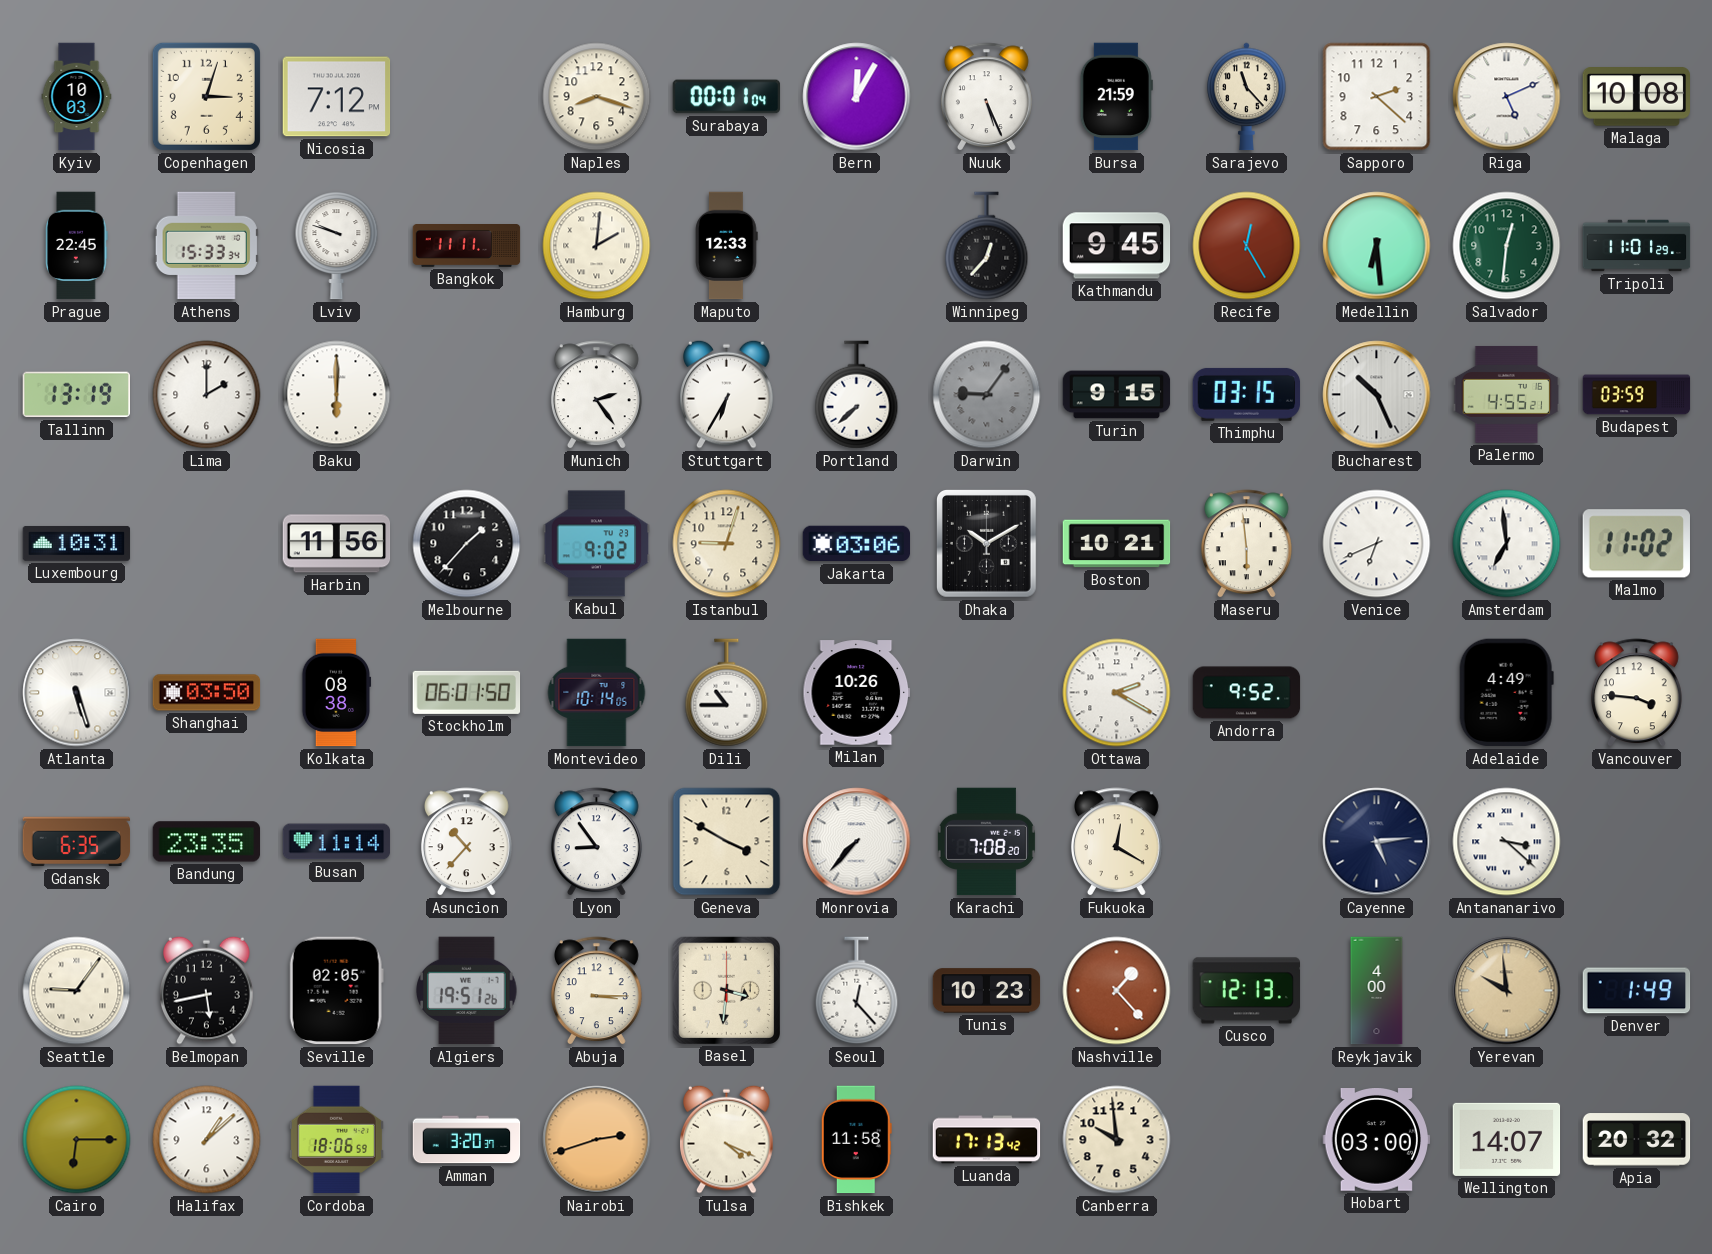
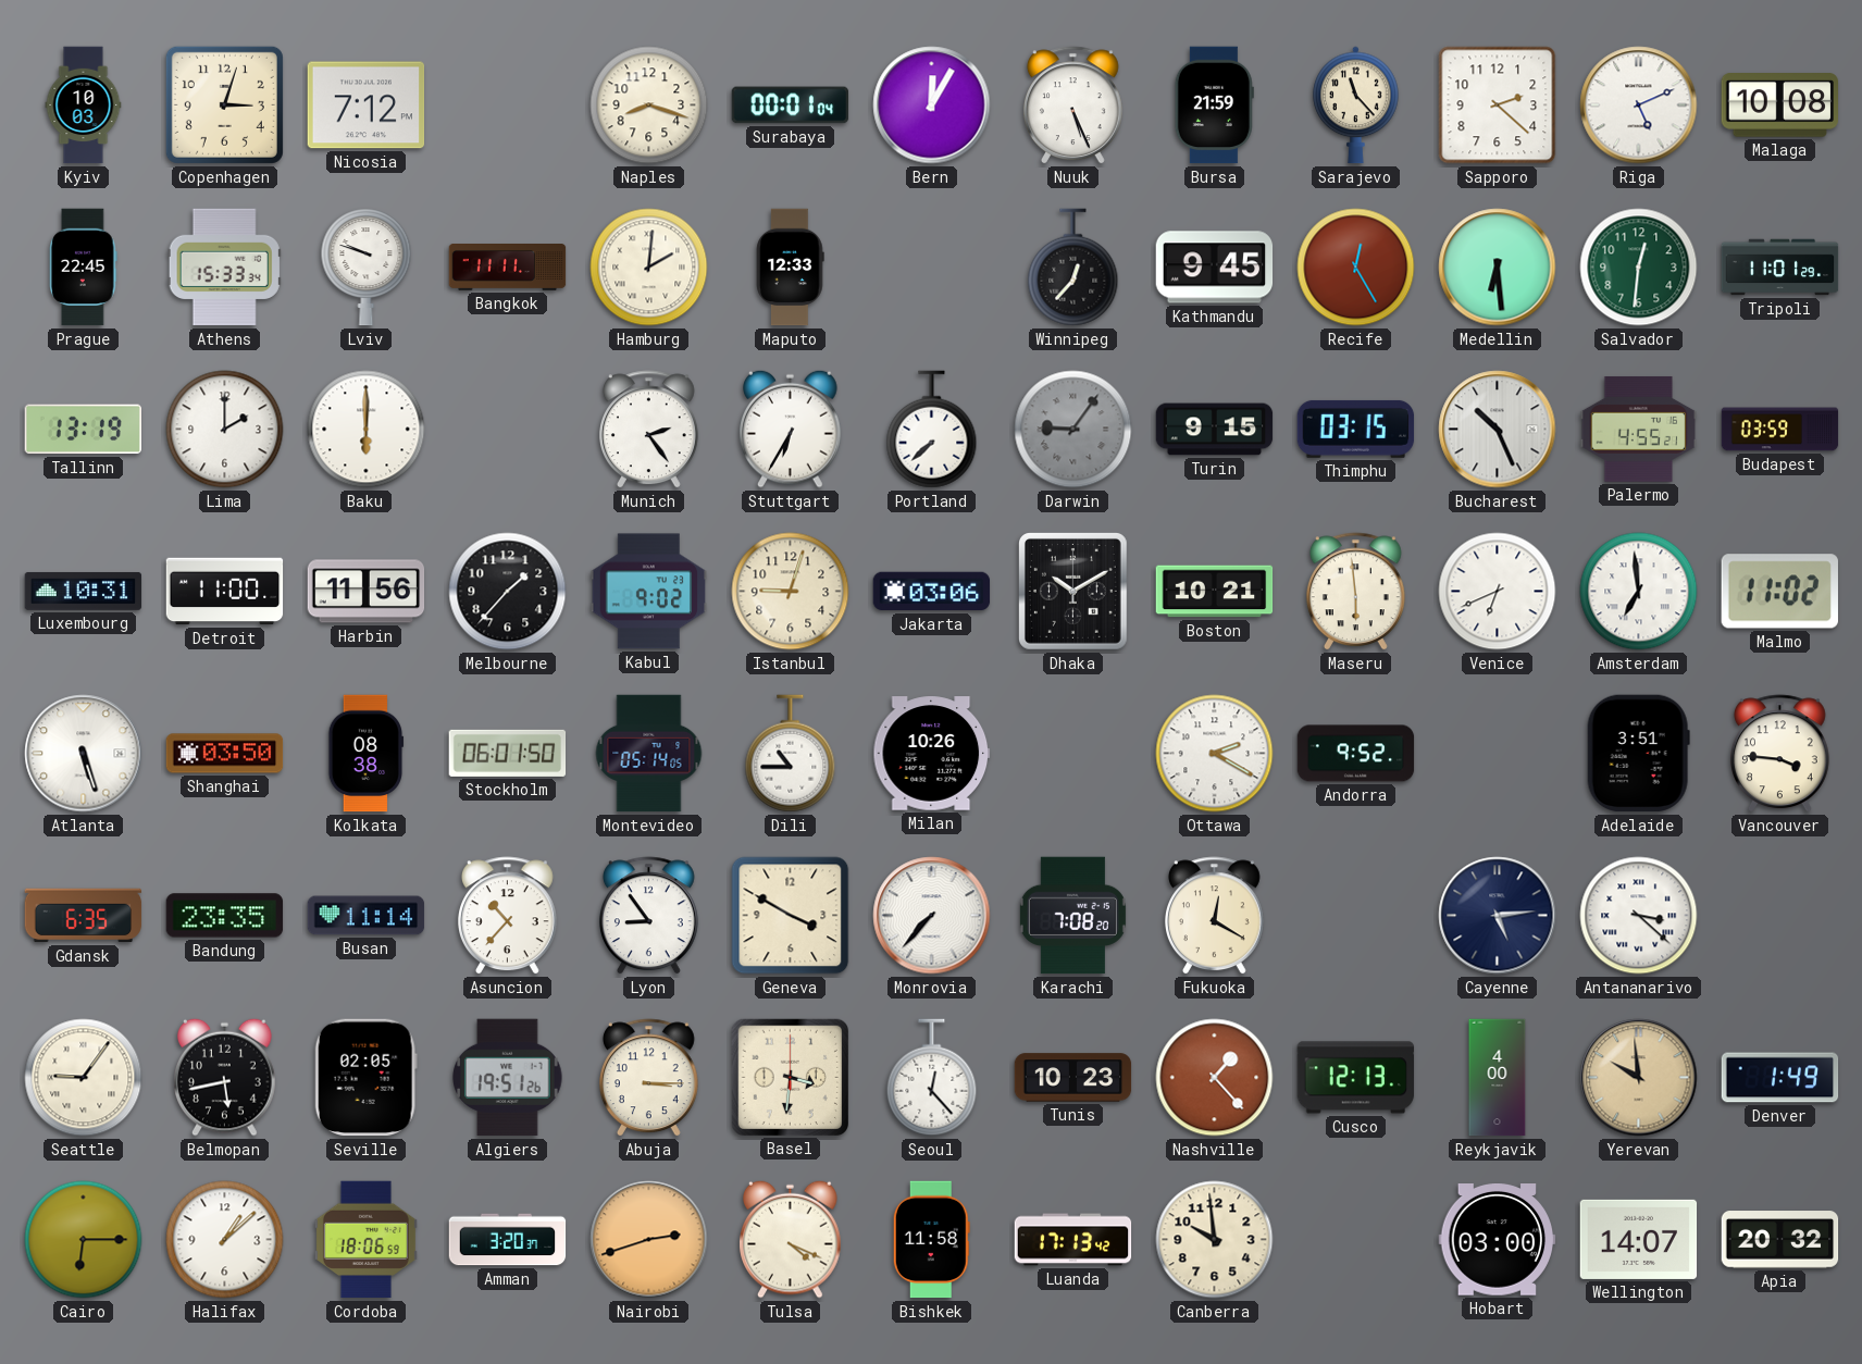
Detroit: none -> 11:00
Montevideo: 10:14 -> 05:14
Adelaide: 4:49 -> 3:51
